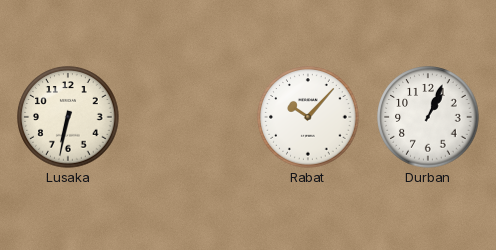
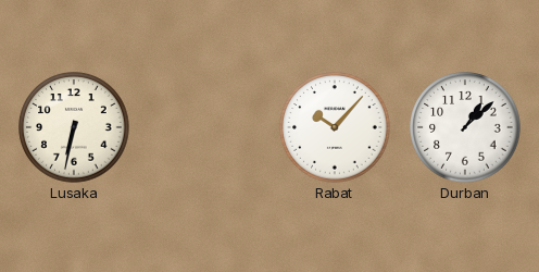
Durban: 1:04 -> 1:08
